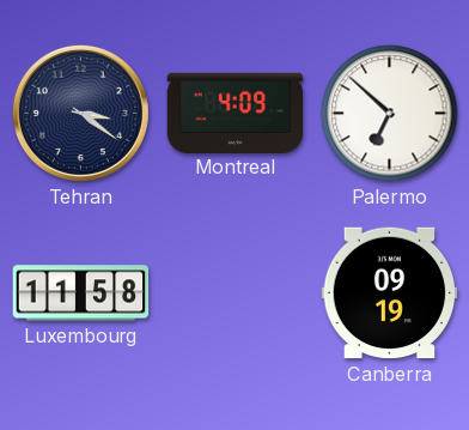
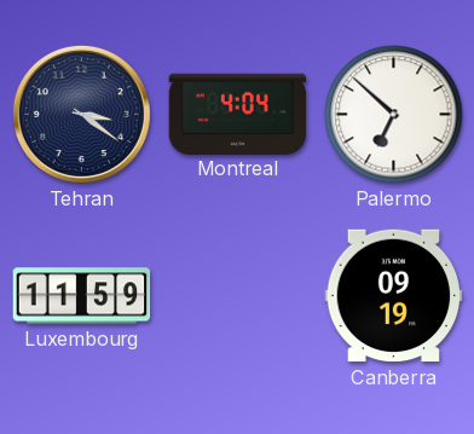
Montreal: 4:09 -> 4:04
Luxembourg: 11:58 -> 11:59
